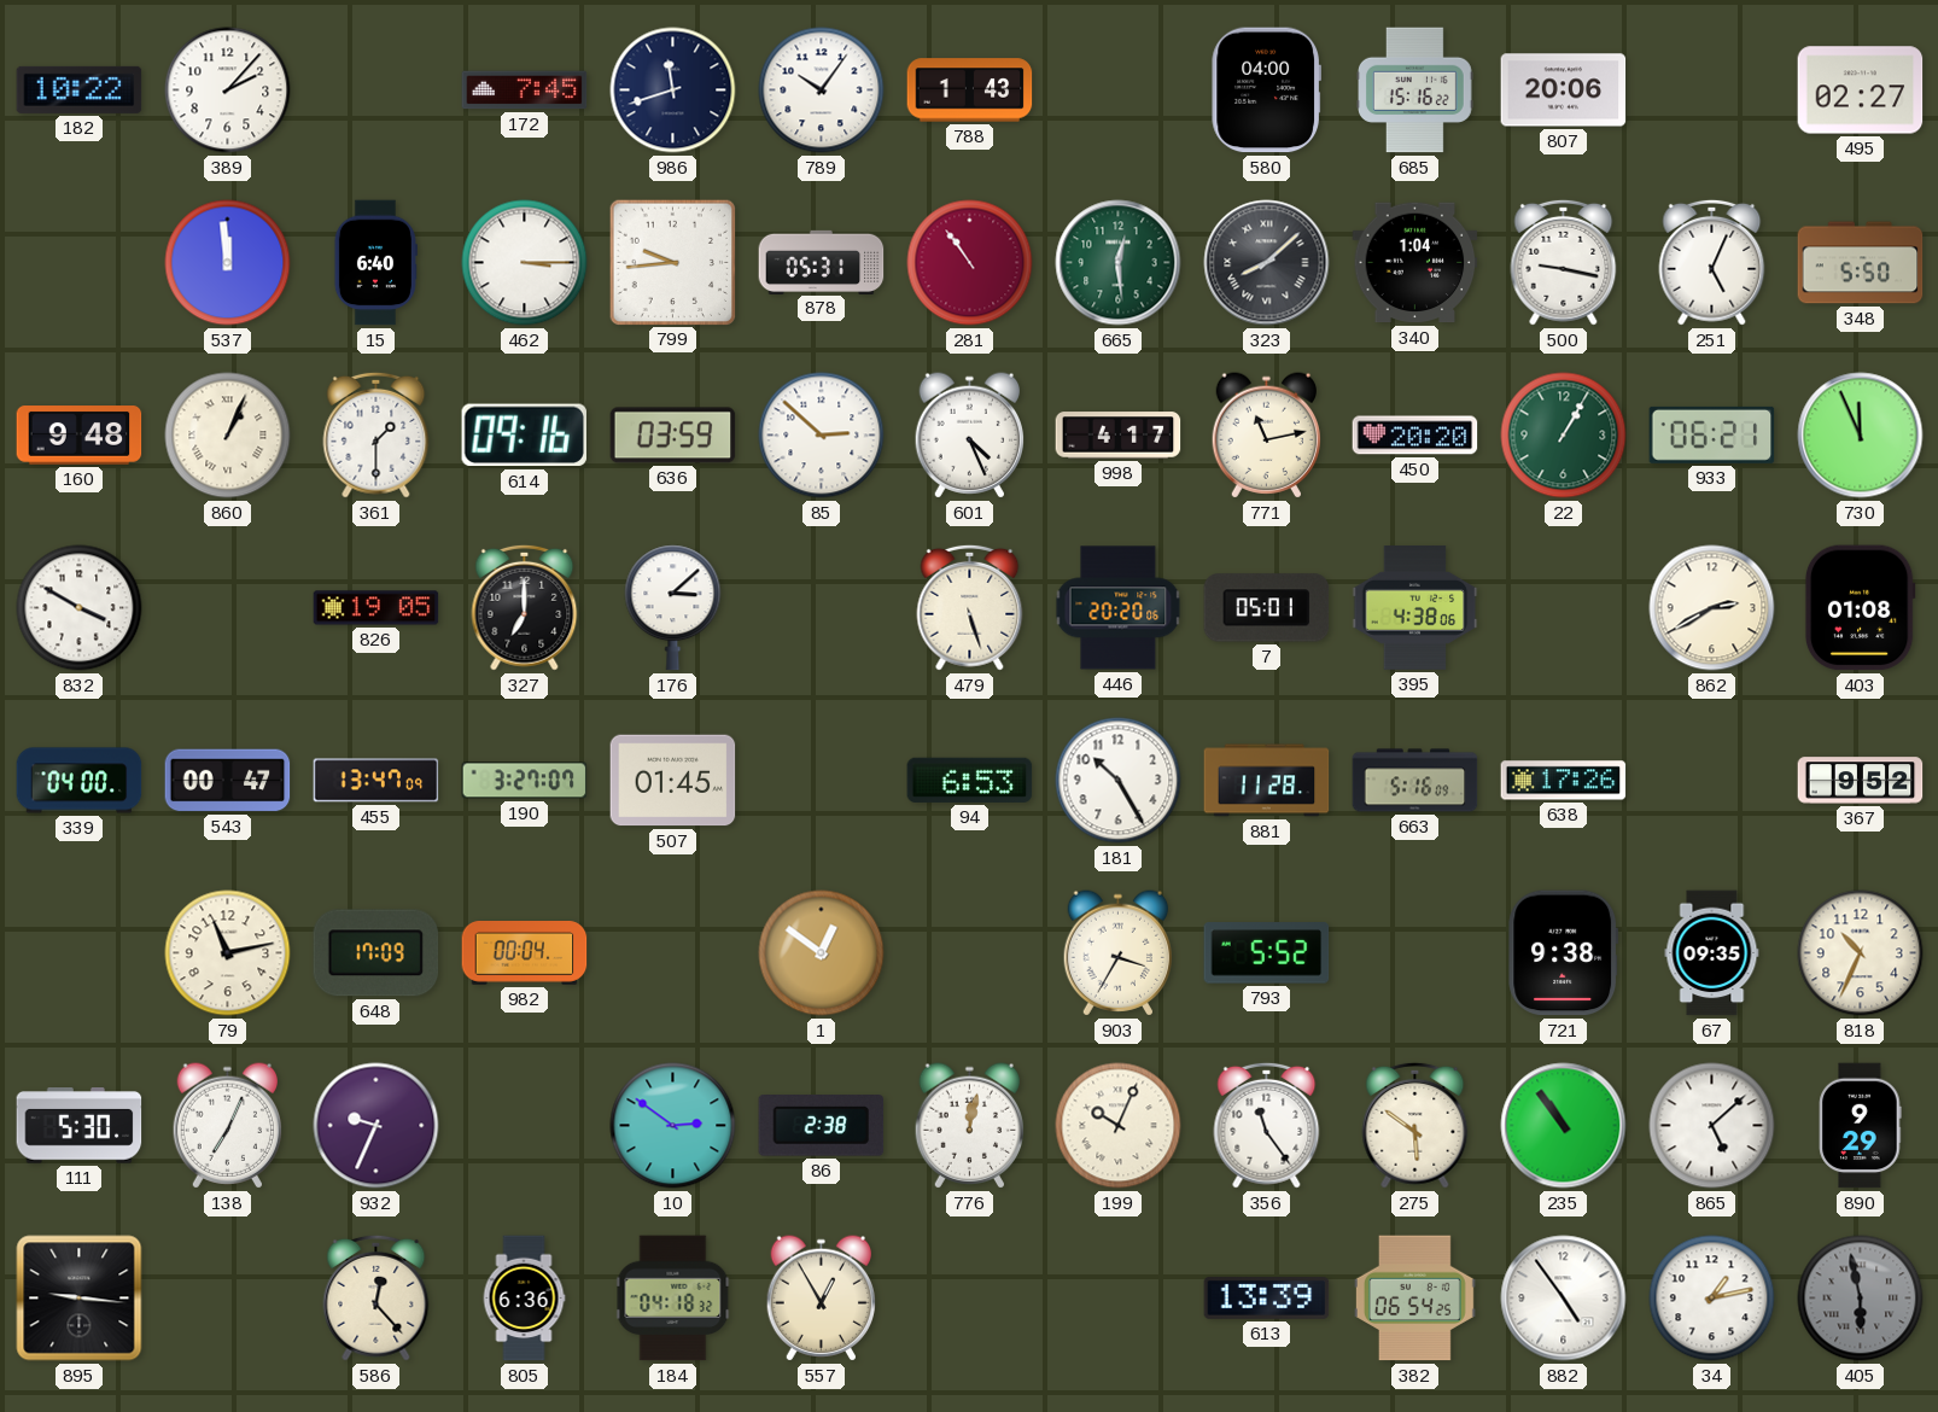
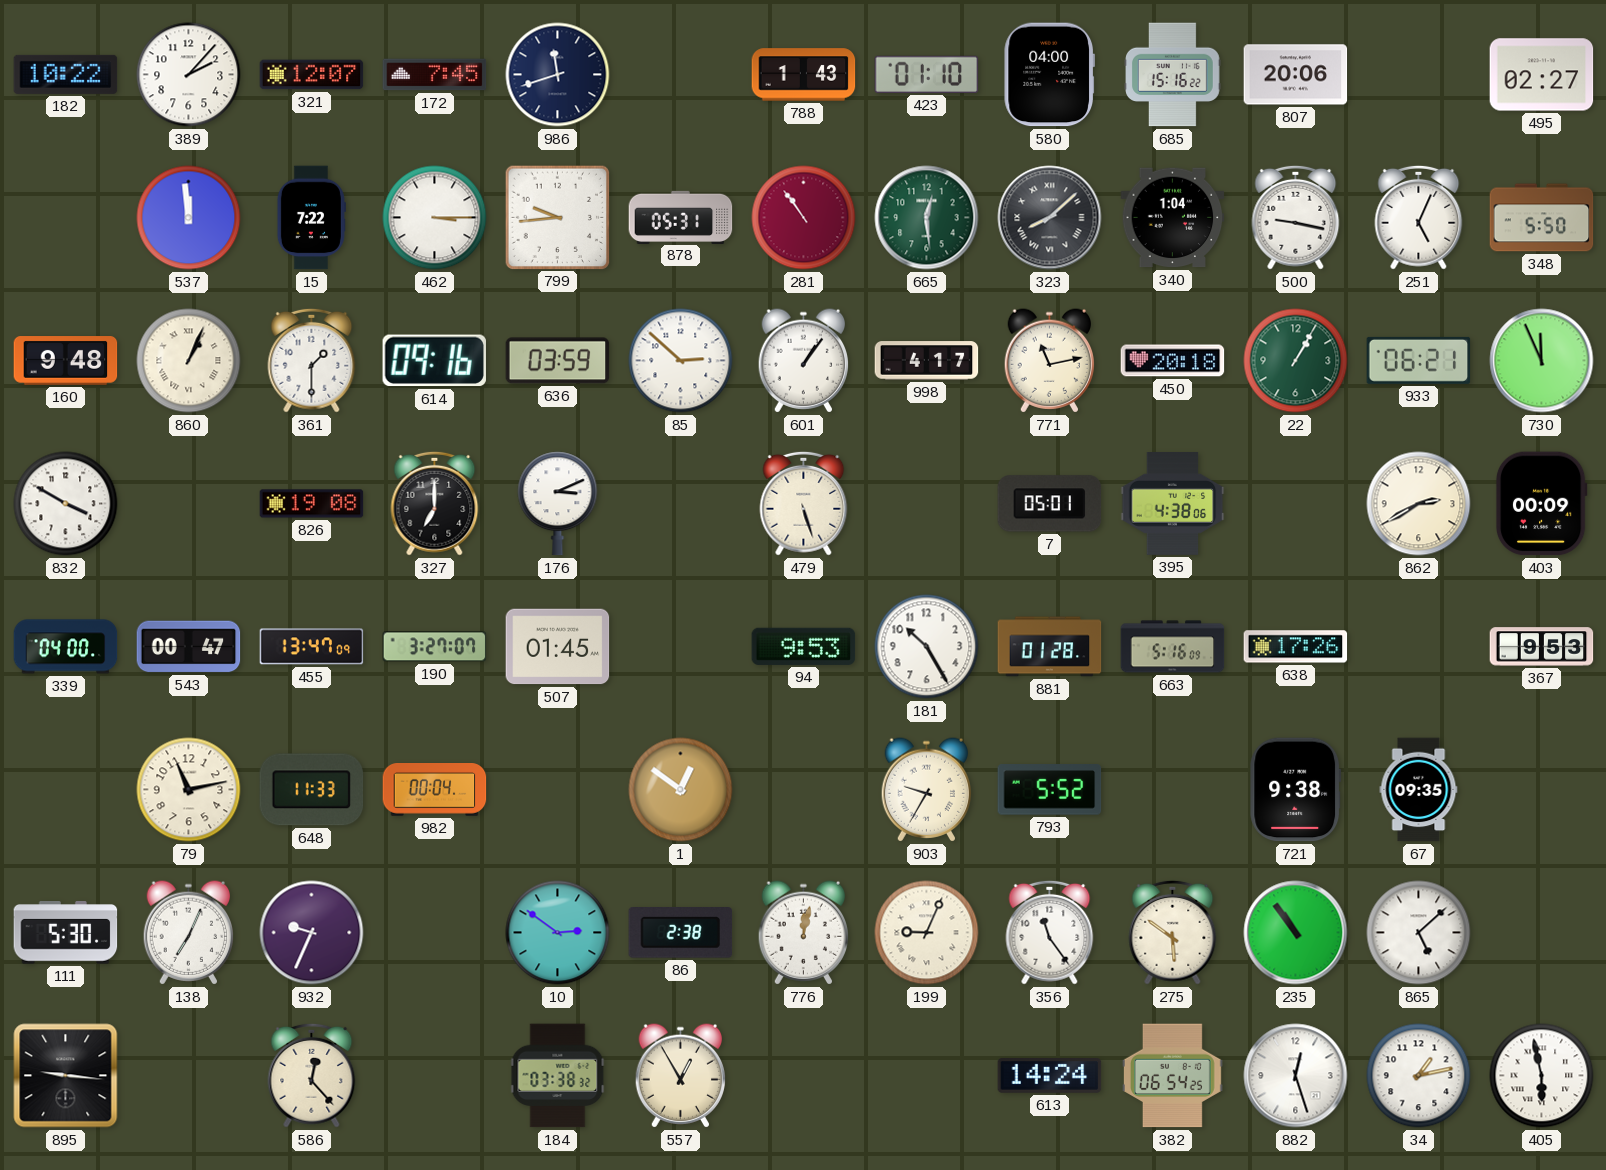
321: none -> 12:07
789: 10:06 -> none
423: none -> 01:10
15: 6:40 -> 7:22
601: 4:26 -> 1:06
450: 20:20 -> 20:18
826: 19:05 -> 19:08
176: 3:08 -> 3:11
446: 20:20 -> none
403: 01:08 -> 00:09
94: 6:53 -> 9:53
881: 11:28 -> 01:28
367: 9:52 -> 9:53
648: 17:09 -> 11:33
903: 3:35 -> 9:35
818: 10:34 -> none
199: 10:04 -> 9:04
890: 9:29 -> none
805: 6:36 -> none
184: 04:18 -> 03:38
613: 13:39 -> 14:24
882: 4:54 -> 12:27
405 dial: grey -> white
